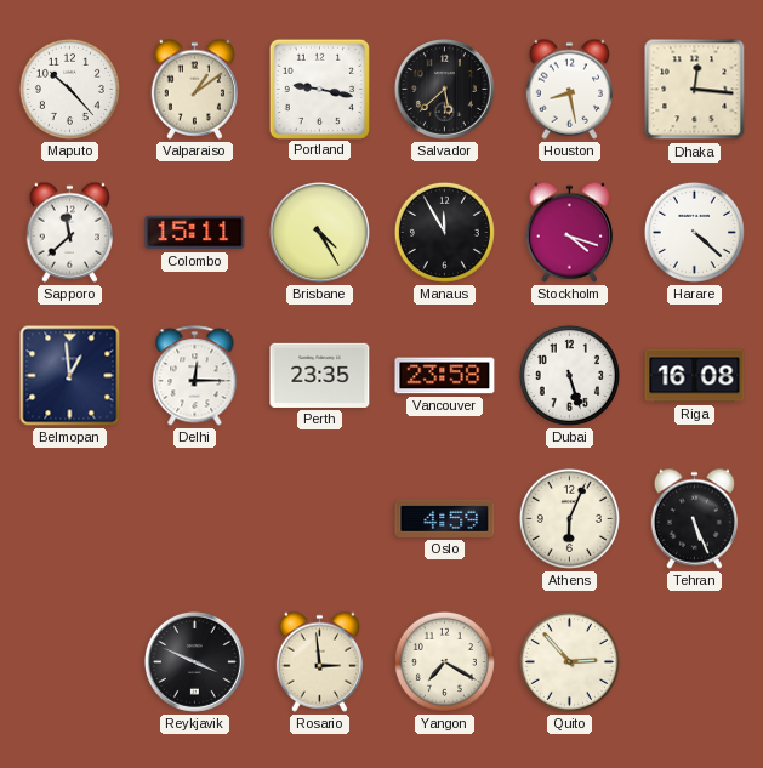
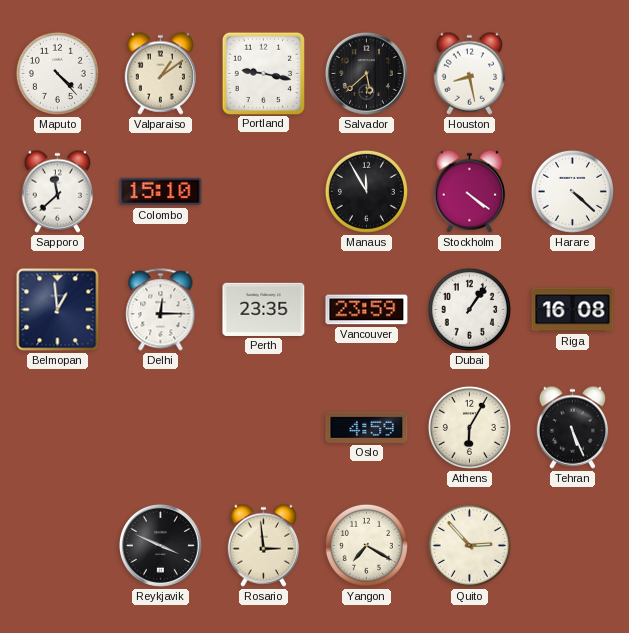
Maputo: 10:23 -> 4:23
Dhaka: 12:16 -> none
Colombo: 15:11 -> 15:10
Brisbane: 4:25 -> none
Stockholm: 4:18 -> 4:21
Vancouver: 23:58 -> 23:59
Dubai: 5:27 -> 1:06
Athens: 6:04 -> 6:05
